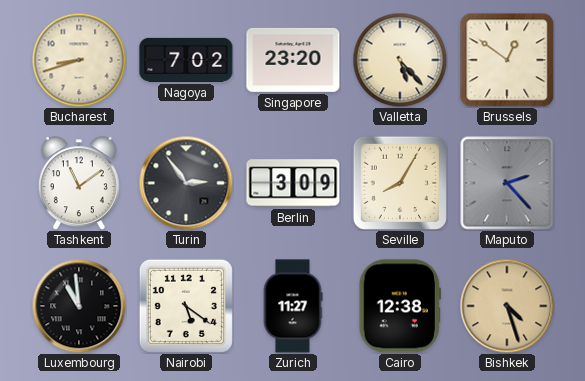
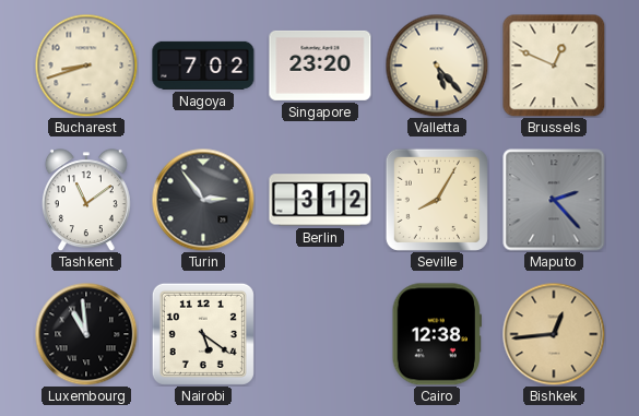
Brussels: 12:51 -> 12:49
Berlin: 3:09 -> 3:12
Zurich: 11:27 -> none
Bishkek: 4:27 -> 12:44
